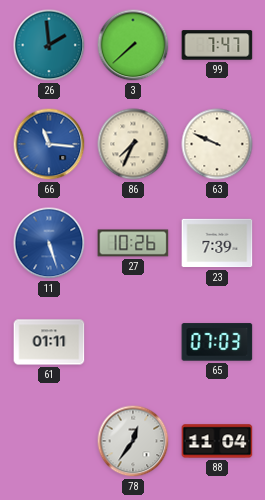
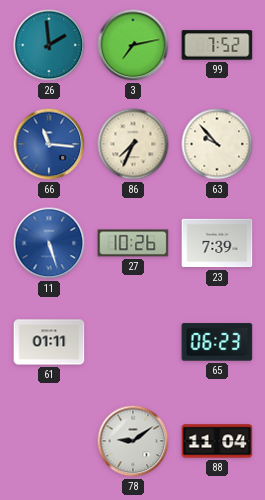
3: 7:38 -> 7:13
99: 7:47 -> 7:52
63: 9:49 -> 9:53
65: 07:03 -> 06:23
78: 12:36 -> 9:09
